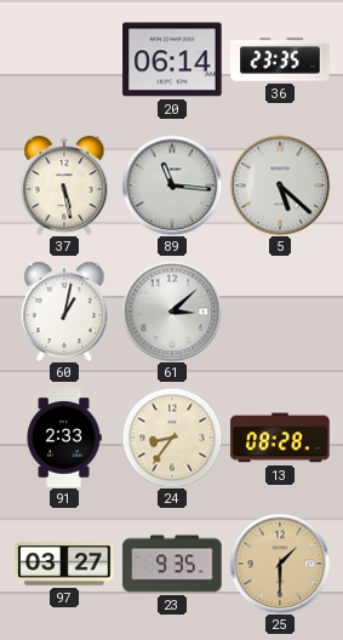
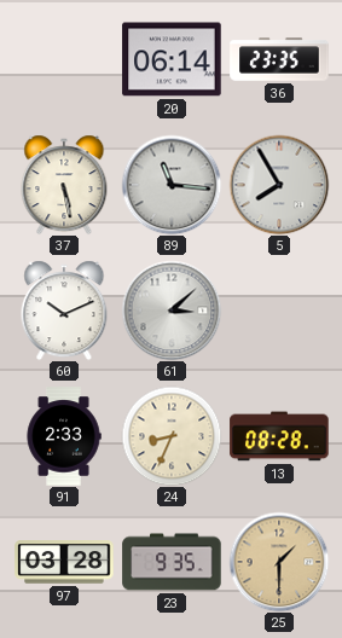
5: 5:22 -> 7:55
60: 1:02 -> 10:11
24: 8:36 -> 8:34
97: 03:27 -> 03:28
